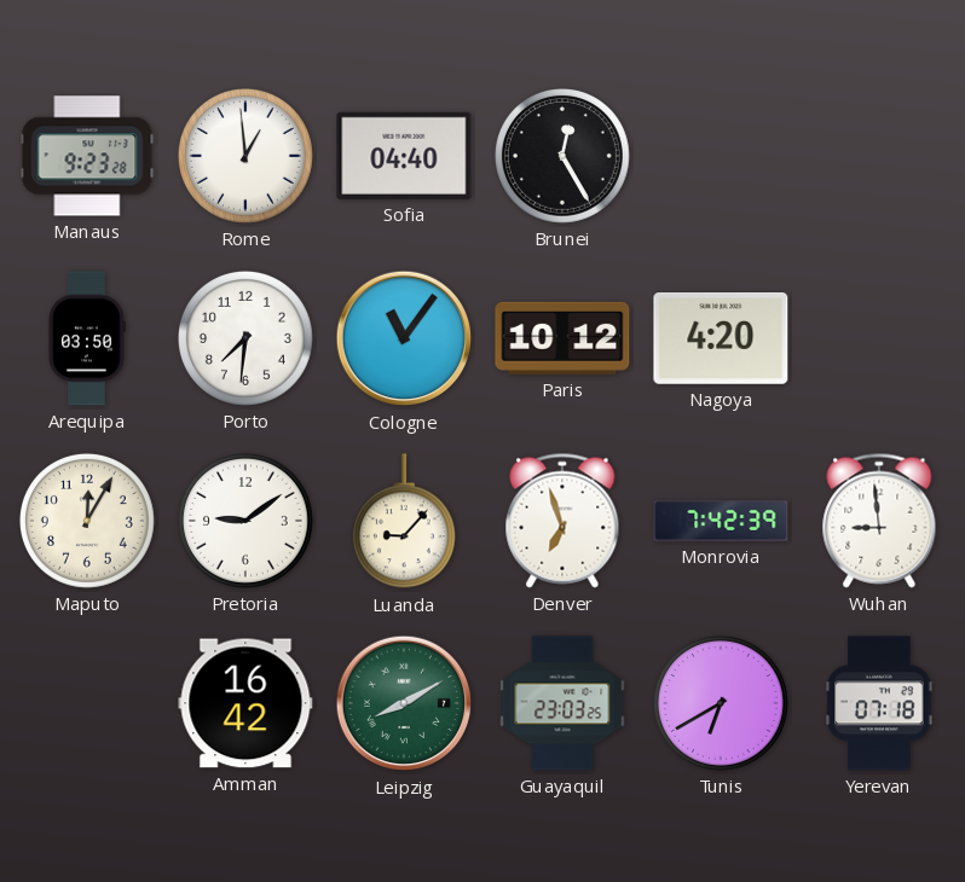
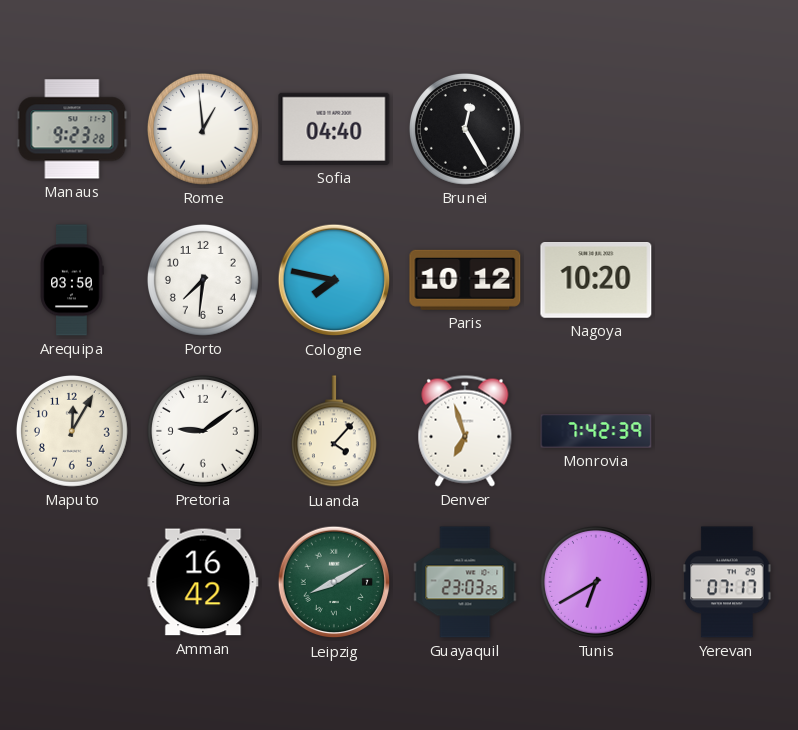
Cologne: 11:06 -> 7:47
Nagoya: 4:20 -> 10:20
Luanda: 9:07 -> 4:07
Wuhan: 8:59 -> none
Yerevan: 07:18 -> 07:17
